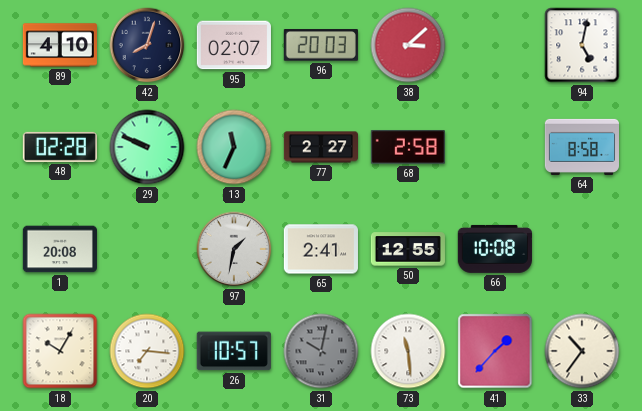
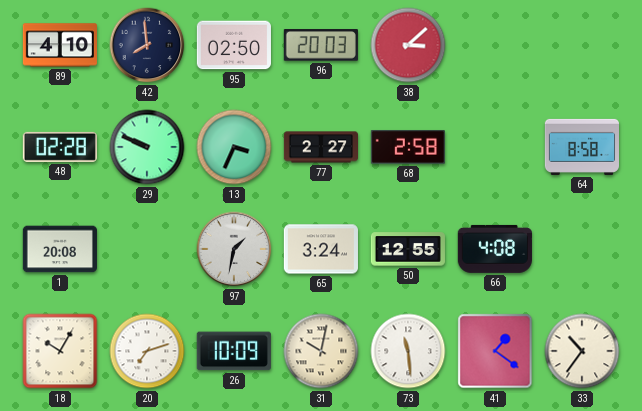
42: 8:03 -> 7:59
95: 02:07 -> 02:50
94: 5:02 -> none
13: 11:34 -> 3:34
65: 2:41 -> 3:24
66: 10:08 -> 4:08
20: 7:16 -> 7:12
26: 10:57 -> 10:09
31 dial: grey -> cream
41: 1:37 -> 1:21
